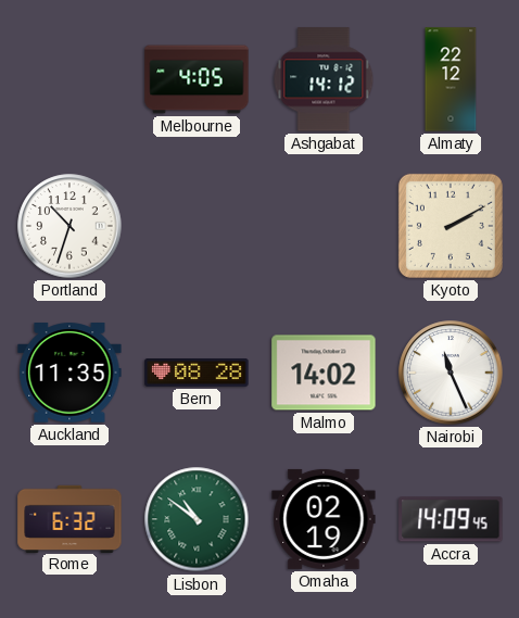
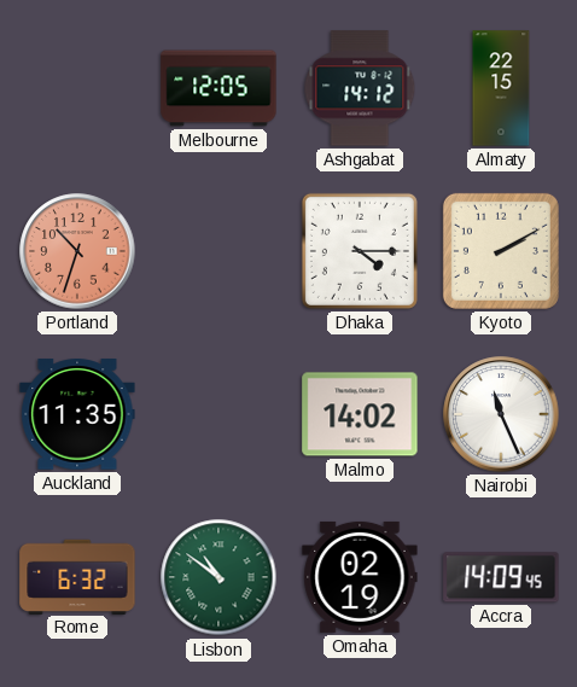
Melbourne: 4:05 -> 12:05
Almaty: 22:12 -> 22:15
Portland dial: white -> salmon
Dhaka: none -> 4:15
Bern: 08:28 -> none
